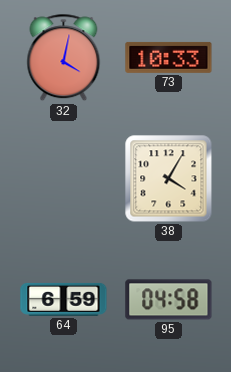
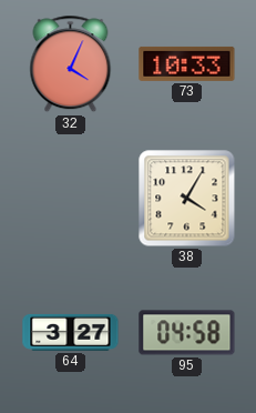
32: 4:02 -> 4:04
64: 6:59 -> 3:27
